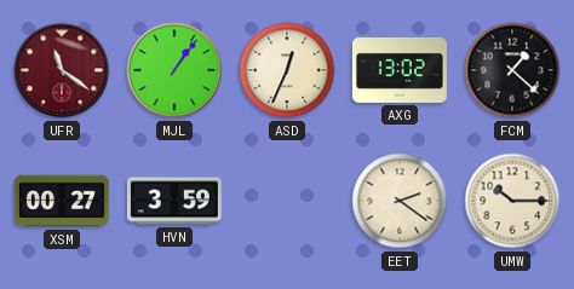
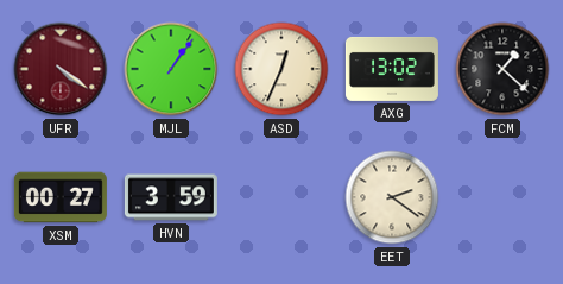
UFR: 11:21 -> 4:21
UMW: 10:15 -> none
